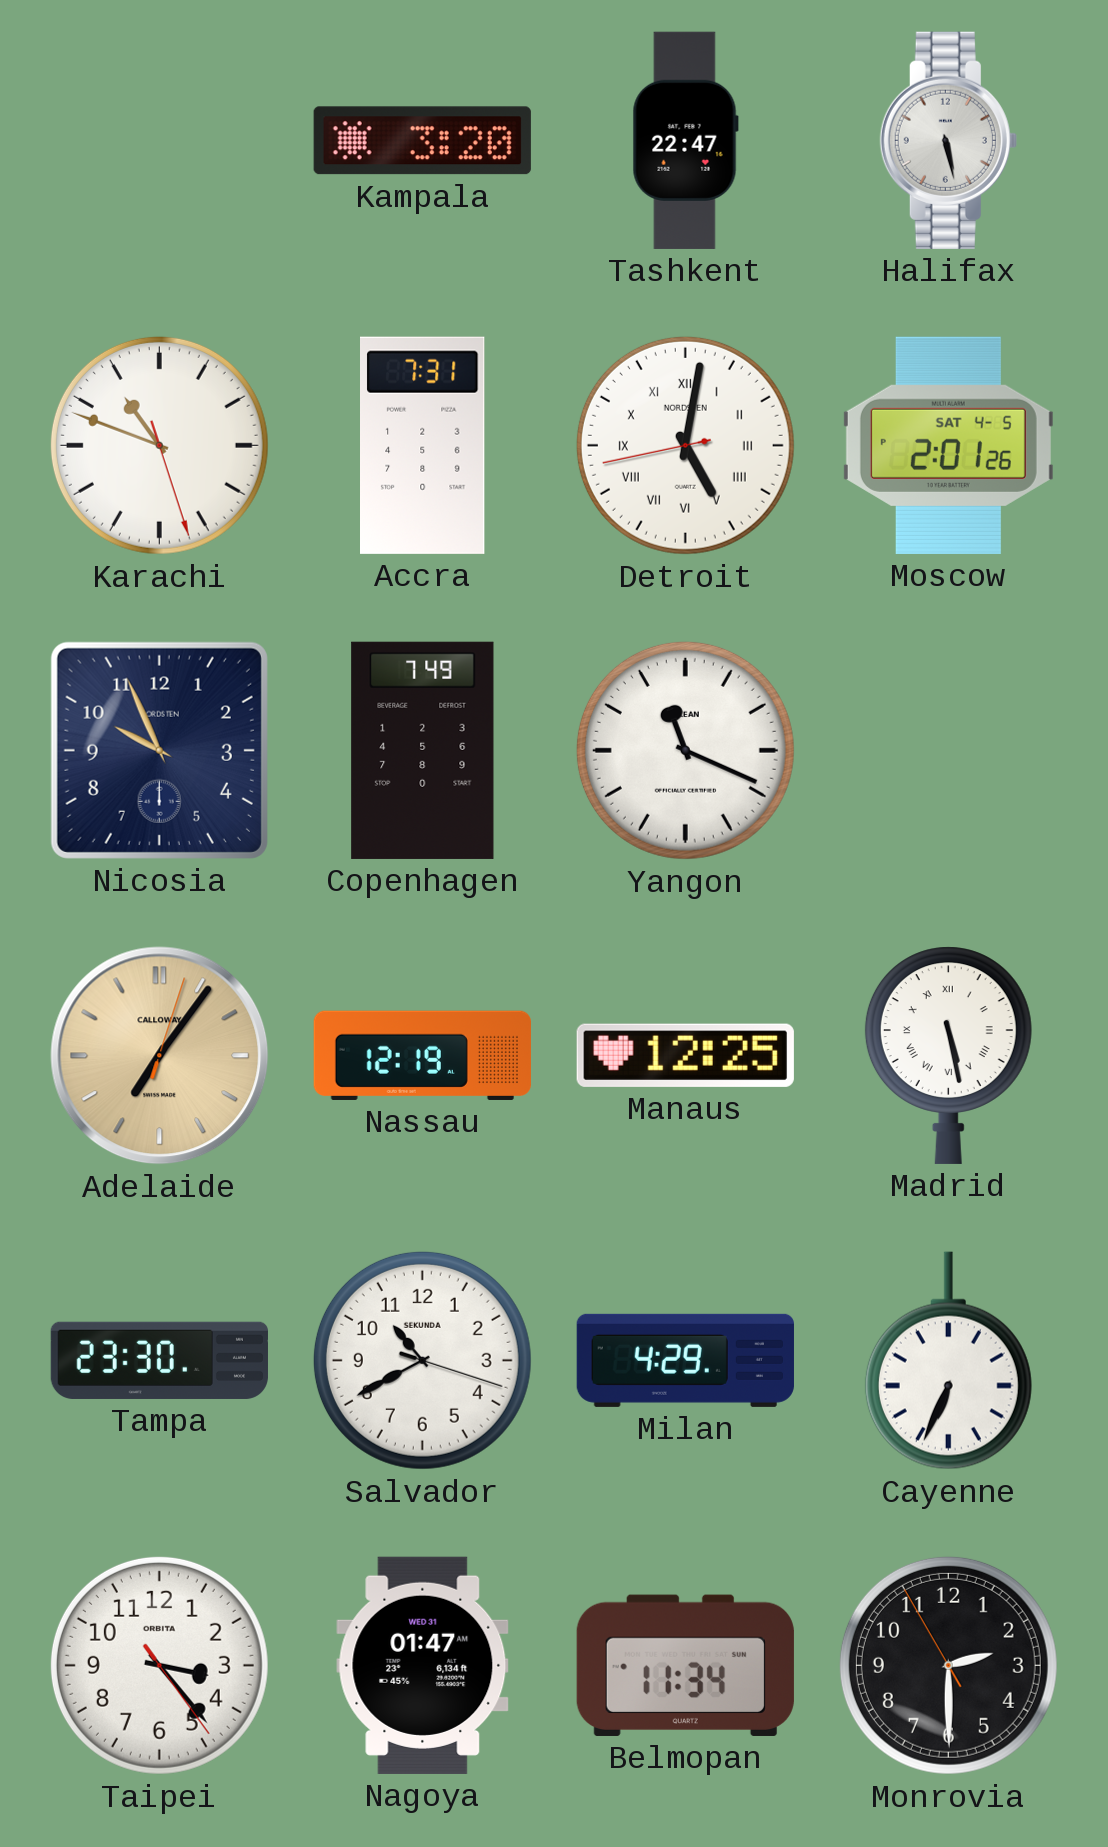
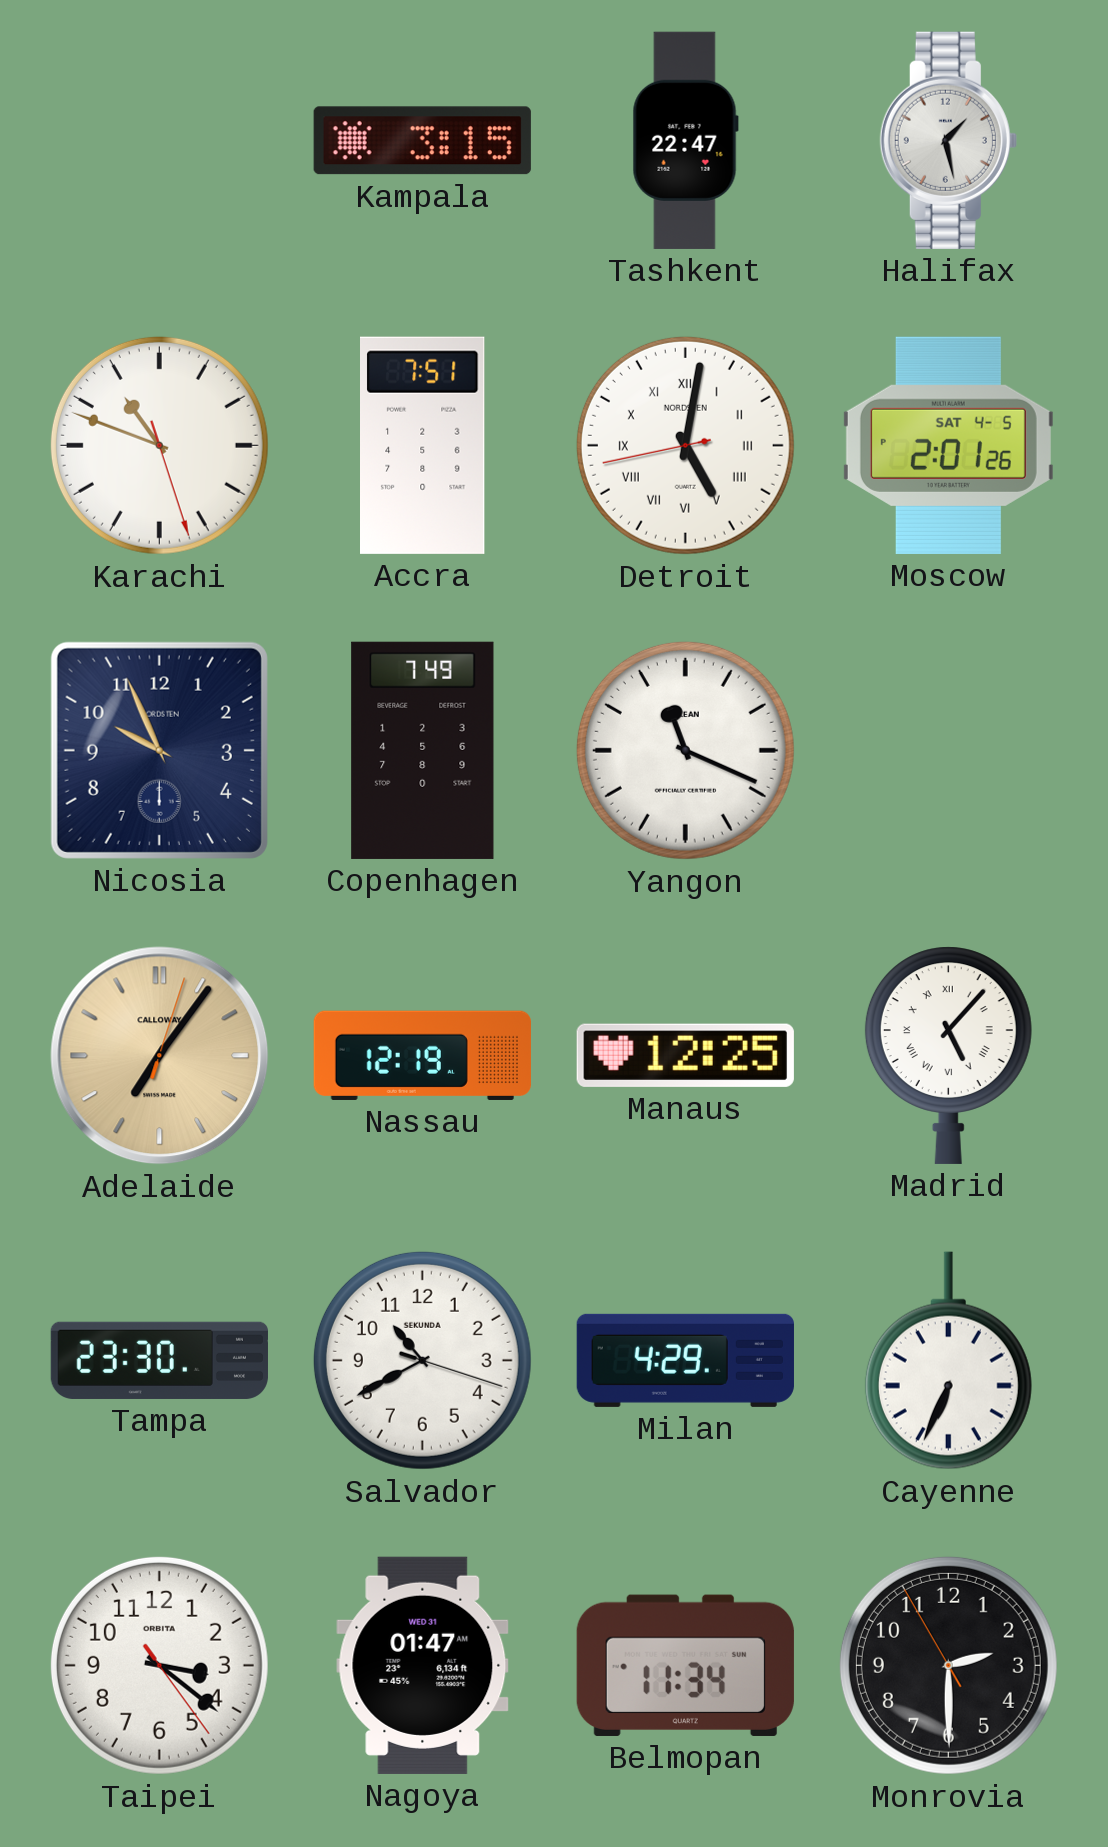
Kampala: 3:20 -> 3:15
Halifax: 5:28 -> 1:28
Accra: 7:31 -> 7:51
Madrid: 5:28 -> 5:07
Taipei: 3:23 -> 3:21
